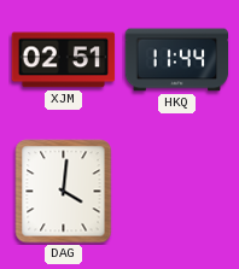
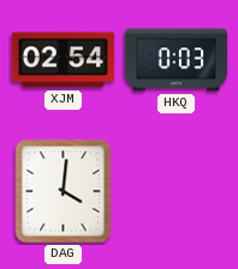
XJM: 02:51 -> 02:54
HKQ: 11:44 -> 0:03
